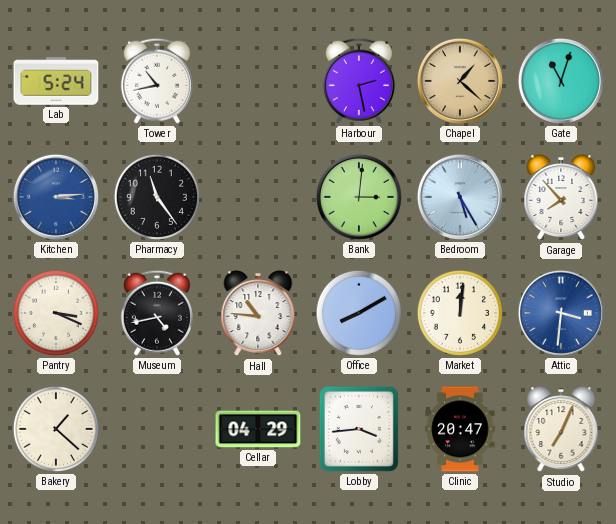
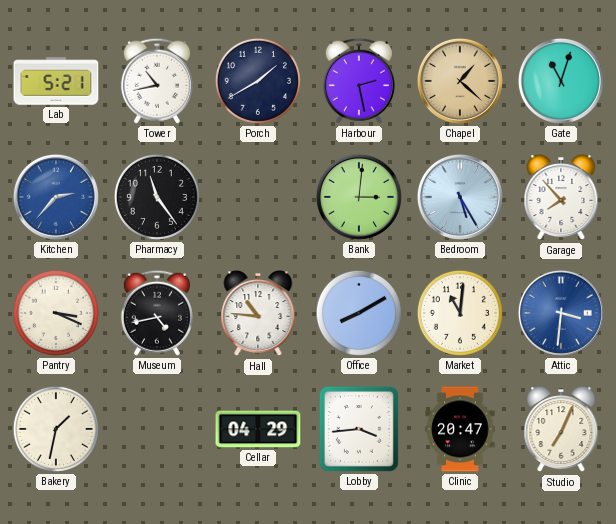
Lab: 5:24 -> 5:21
Porch: none -> 1:40
Kitchen: 3:14 -> 2:37
Market: 12:01 -> 11:01
Bakery: 1:22 -> 1:32
